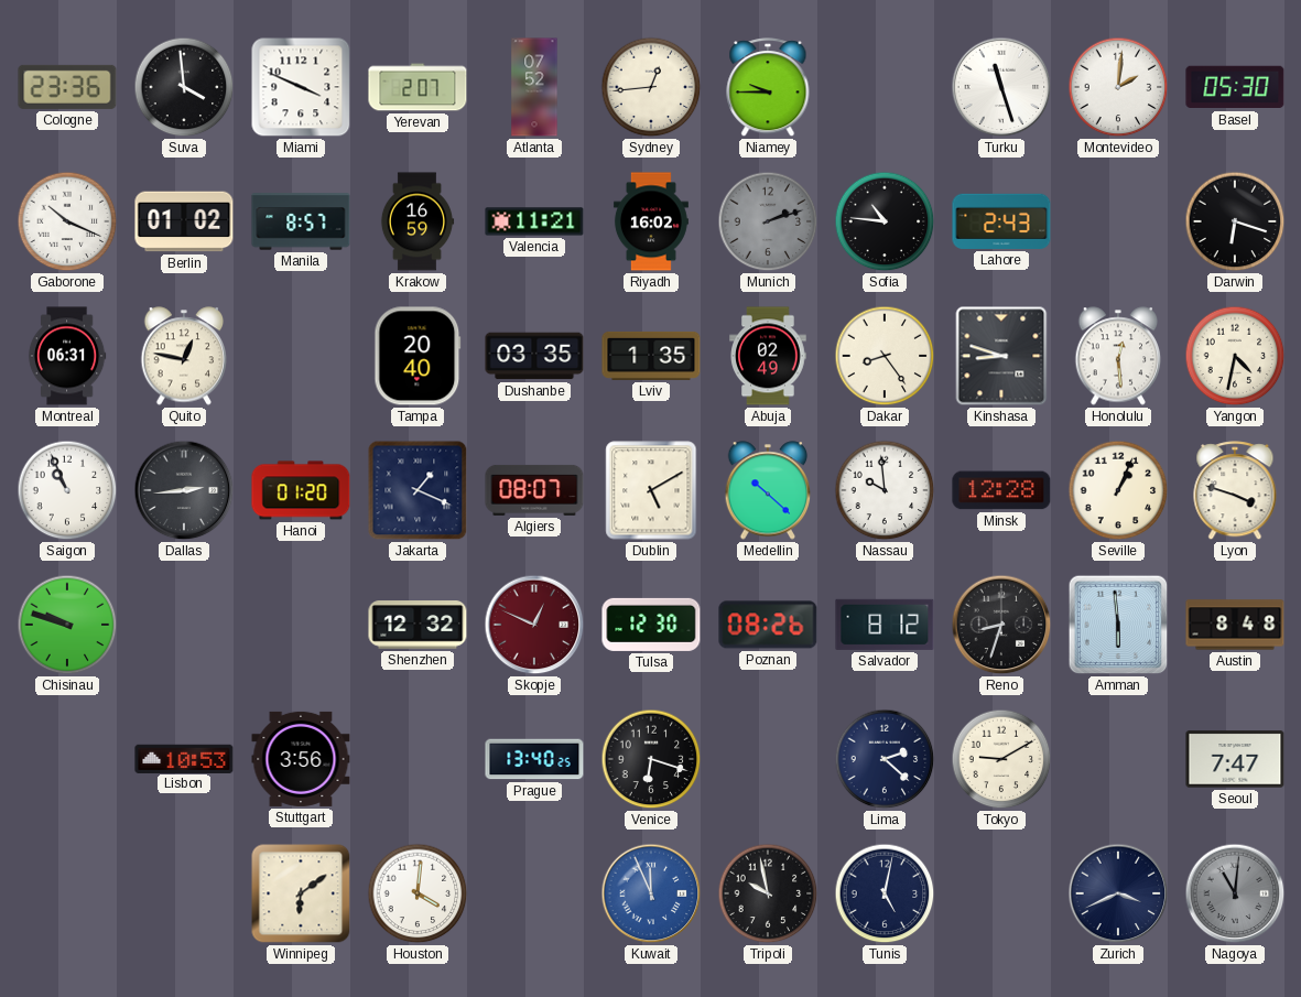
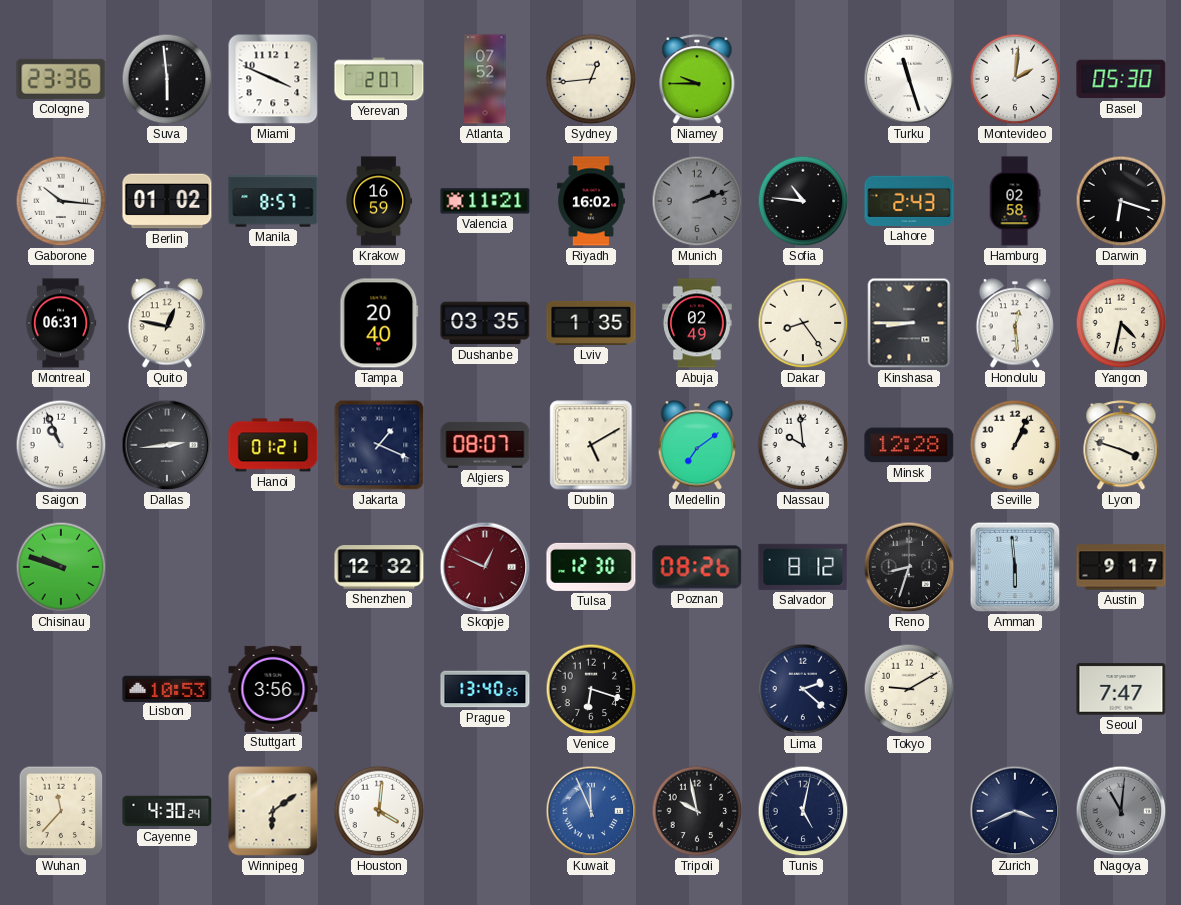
Suva: 3:59 -> 5:59
Gaborone: 10:19 -> 10:16
Hamburg: none -> 02:58
Kinshasa: 8:48 -> 8:45
Hanoi: 01:20 -> 01:21
Medellin: 10:22 -> 7:09
Austin: 8:48 -> 9:17
Wuhan: none -> 11:37
Cayenne: none -> 4:30
